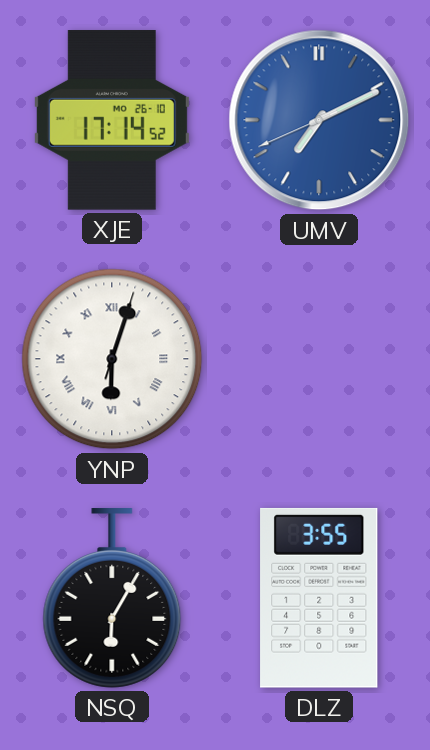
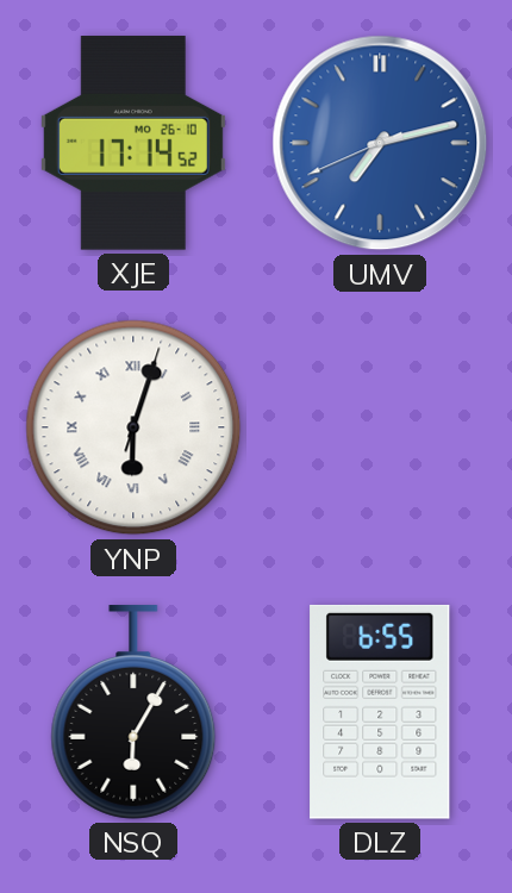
UMV: 7:10 -> 7:12
DLZ: 3:55 -> 6:55
